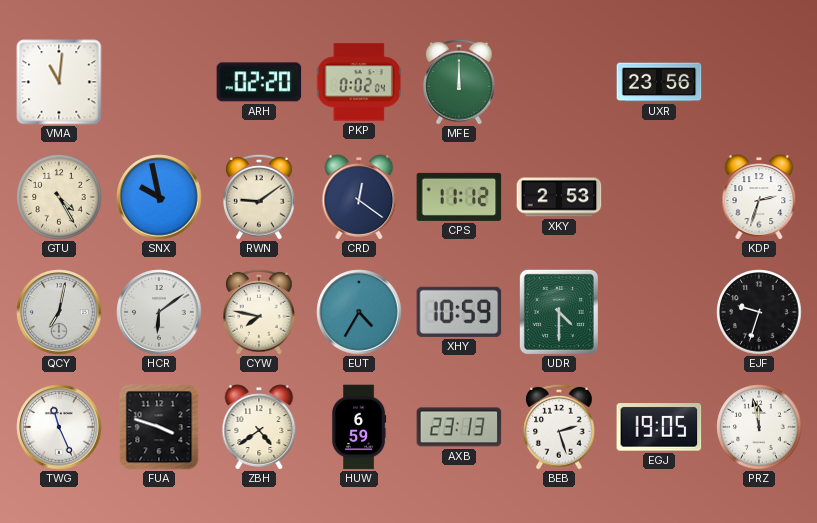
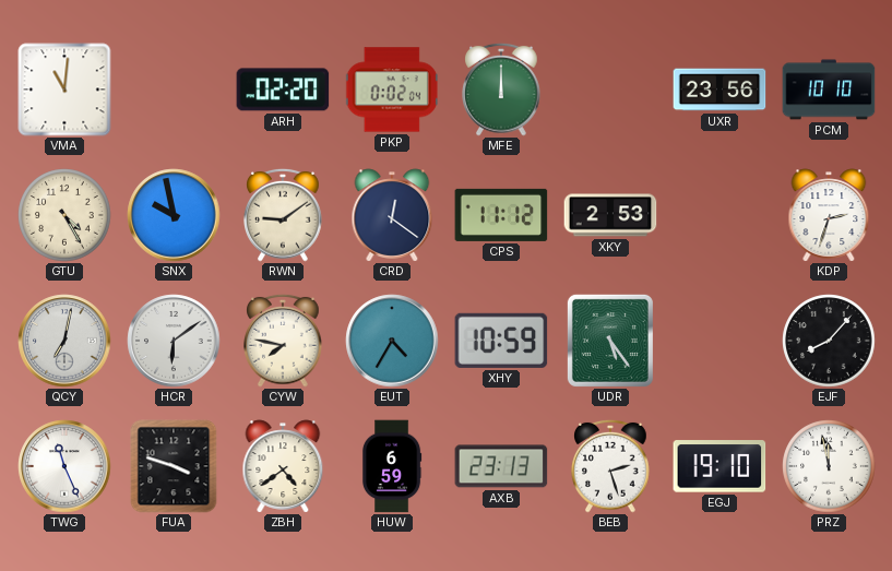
PCM: none -> 10:10
UDR: 4:30 -> 5:24
EJF: 9:33 -> 8:07
EGJ: 19:05 -> 19:10
